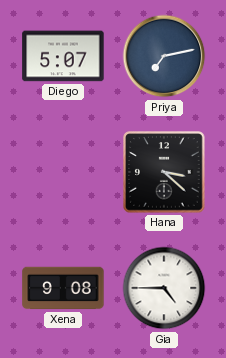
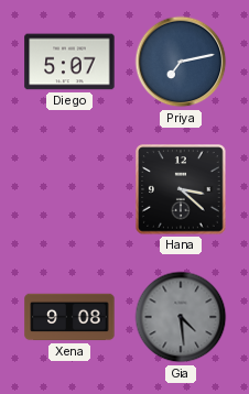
Gia: 4:45 -> 4:29
Gia dial: white -> grey
